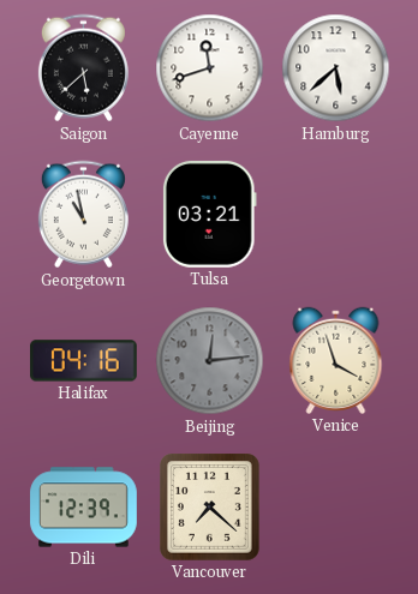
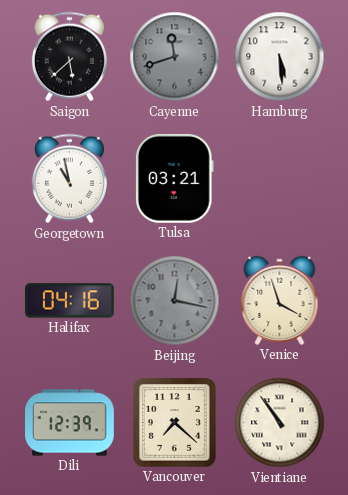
Cayenne dial: white -> grey
Hamburg: 5:38 -> 5:29
Beijing: 12:14 -> 12:17
Vientiane: none -> 10:54
